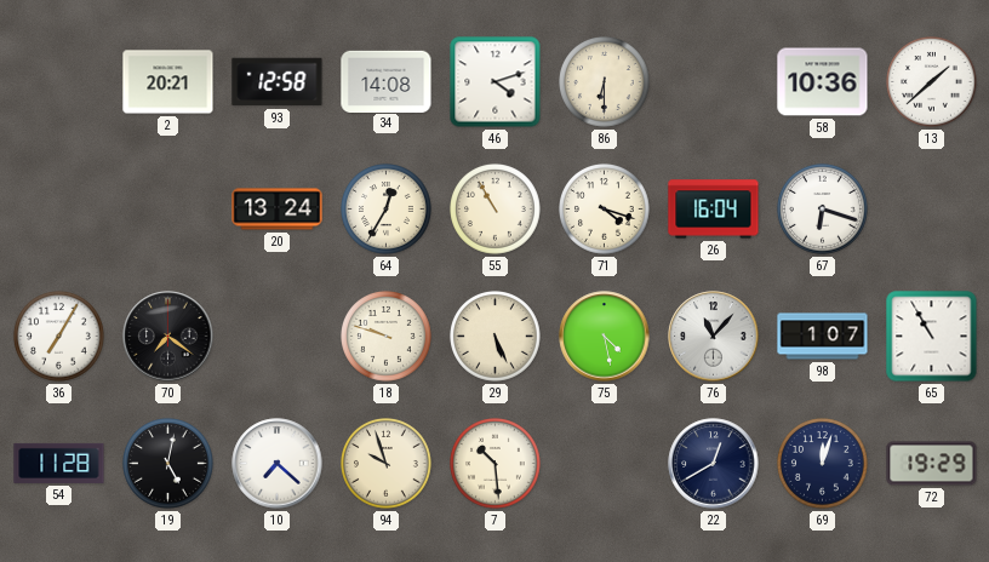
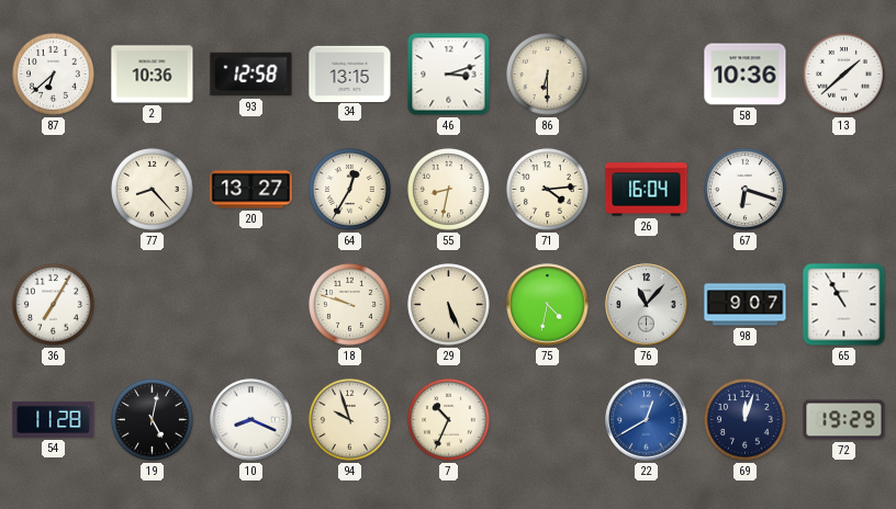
87: none -> 6:38
2: 20:21 -> 10:36
34: 14:08 -> 13:15
46: 4:12 -> 3:12
77: none -> 8:23
20: 13:24 -> 13:27
55: 10:55 -> 8:32
71: 4:18 -> 4:14
70: 7:21 -> none
75: 4:28 -> 4:32
98: 1:07 -> 9:07
10: 7:22 -> 8:19
7: 10:29 -> 10:34
22 dial: navy -> blue
